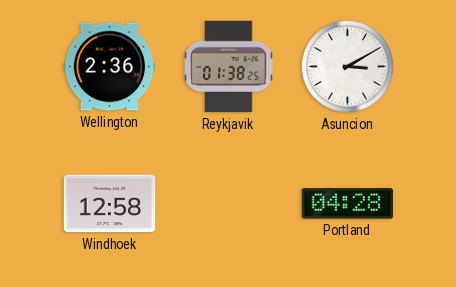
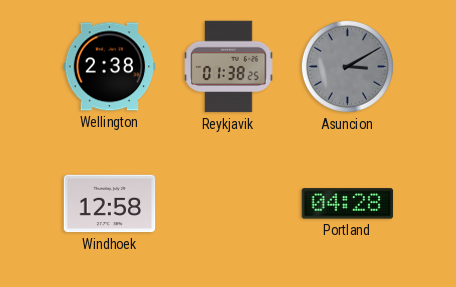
Wellington: 2:36 -> 2:38
Asuncion dial: white -> grey
